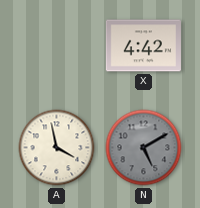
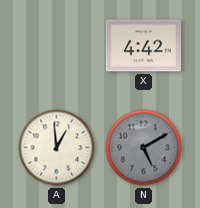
A: 3:58 -> 12:59
